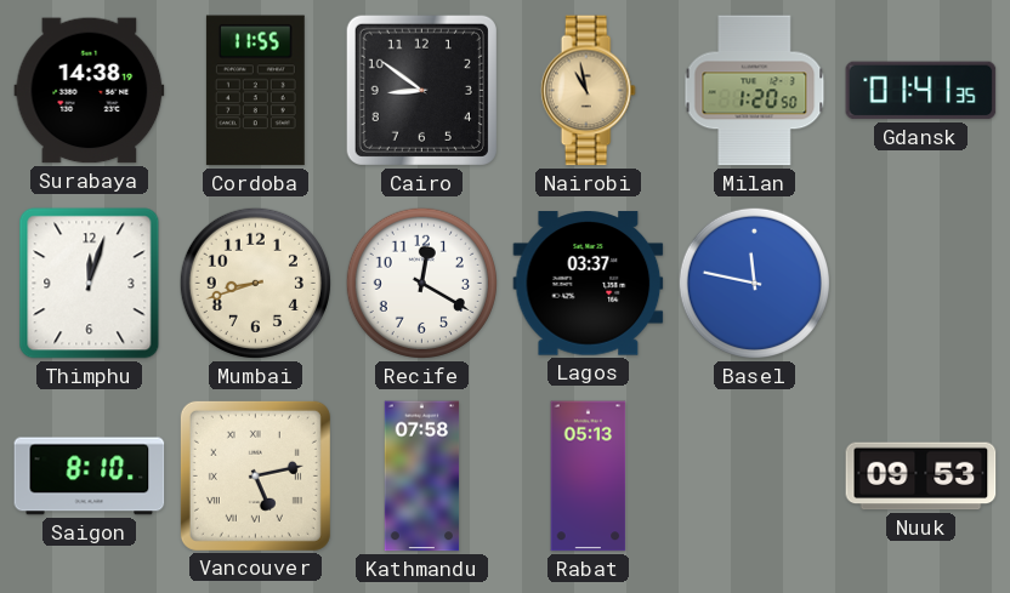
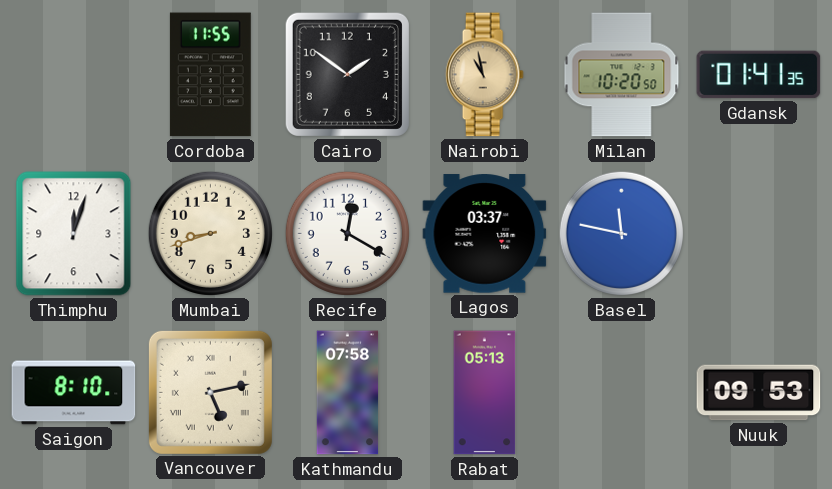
Surabaya: 14:38 -> none
Cairo: 8:51 -> 1:51
Milan: 1:20 -> 10:20
